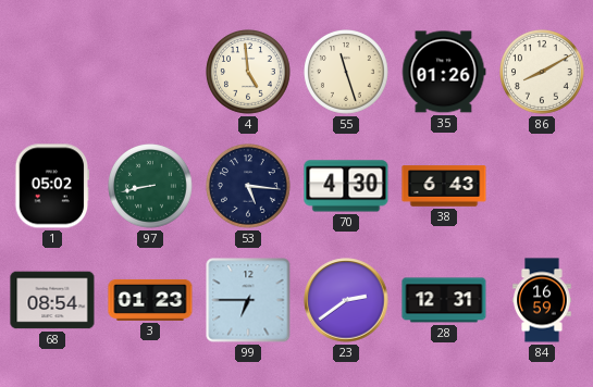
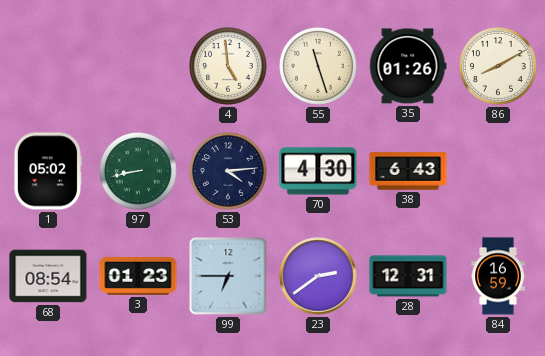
53: 5:16 -> 4:14
